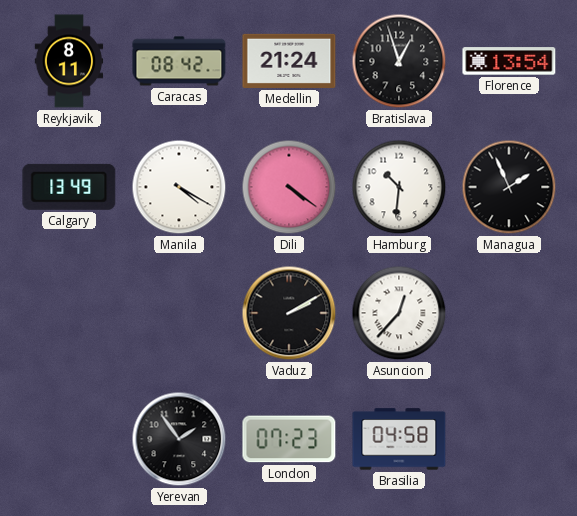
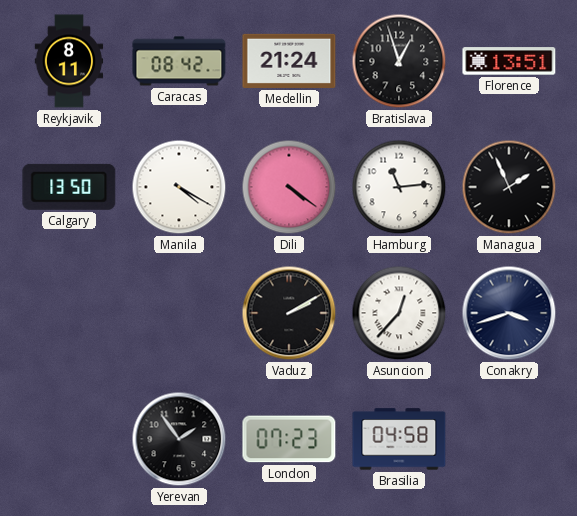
Florence: 13:54 -> 13:51
Calgary: 13:49 -> 13:50
Hamburg: 10:31 -> 11:14
Conakry: none -> 3:42
